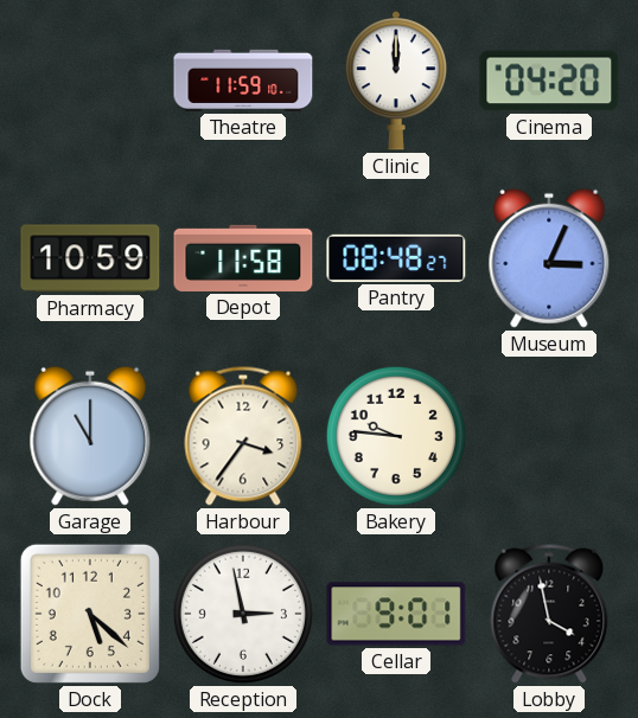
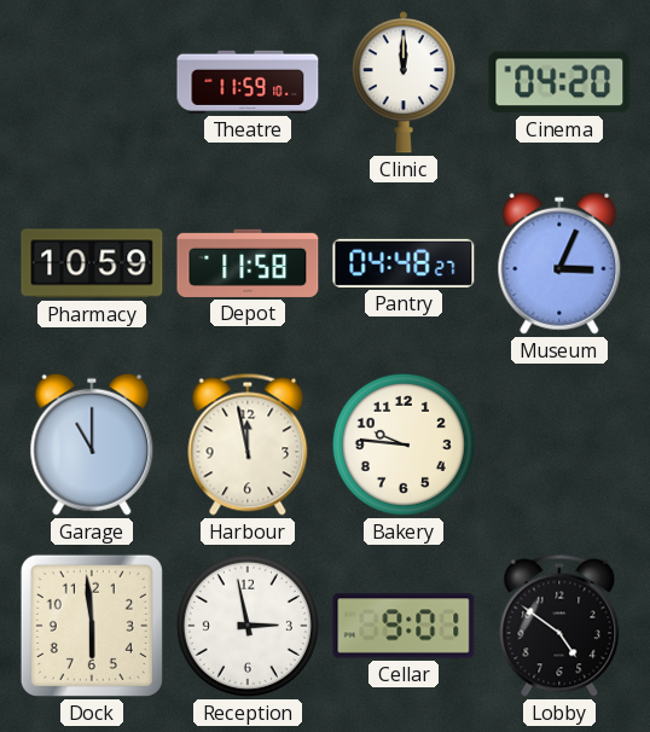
Pantry: 08:48 -> 04:48
Harbour: 3:36 -> 11:58
Dock: 5:22 -> 5:59
Lobby: 3:58 -> 4:51
